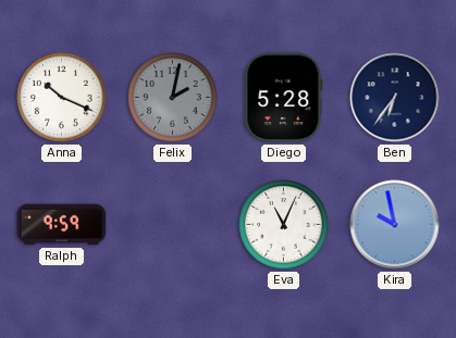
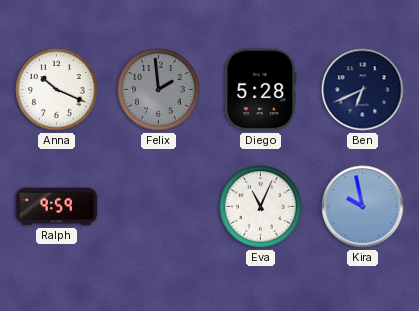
Felix: 2:02 -> 1:59
Ben: 6:36 -> 6:41
